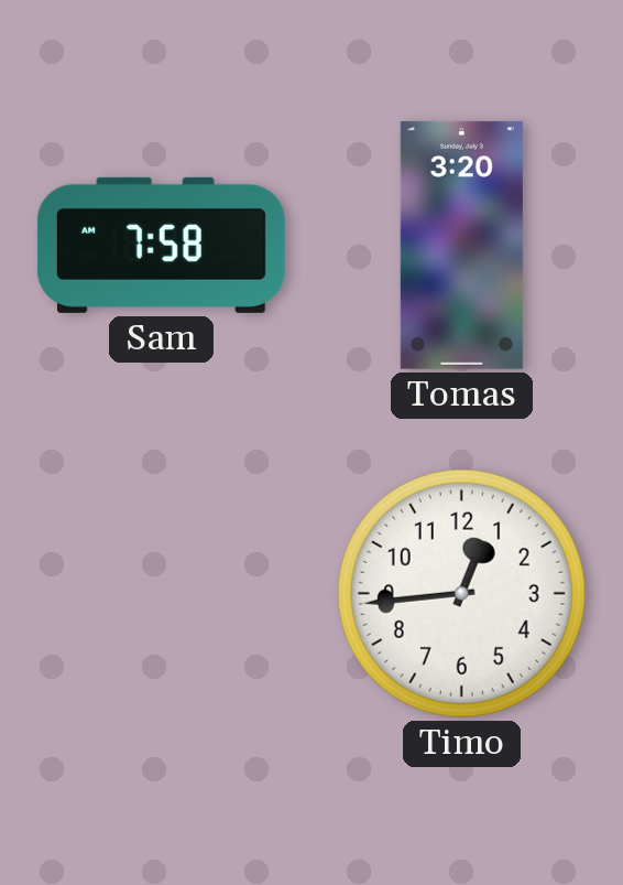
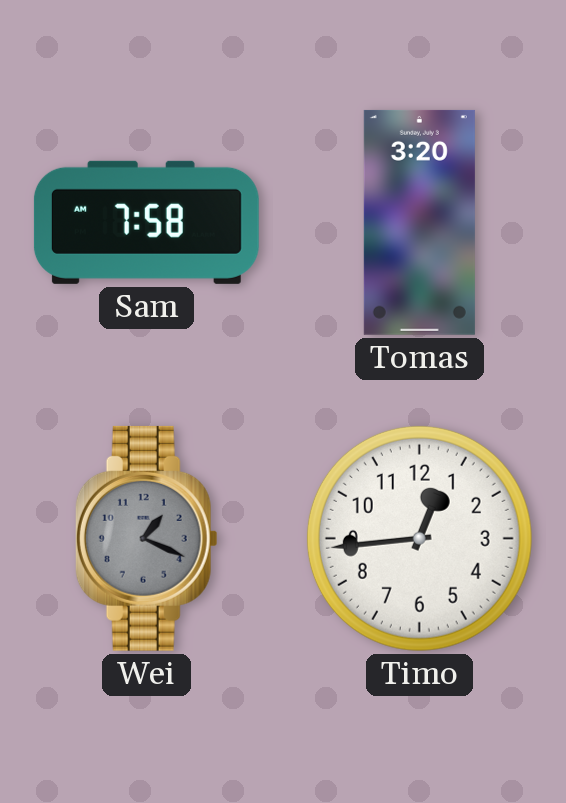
Wei: none -> 1:19
